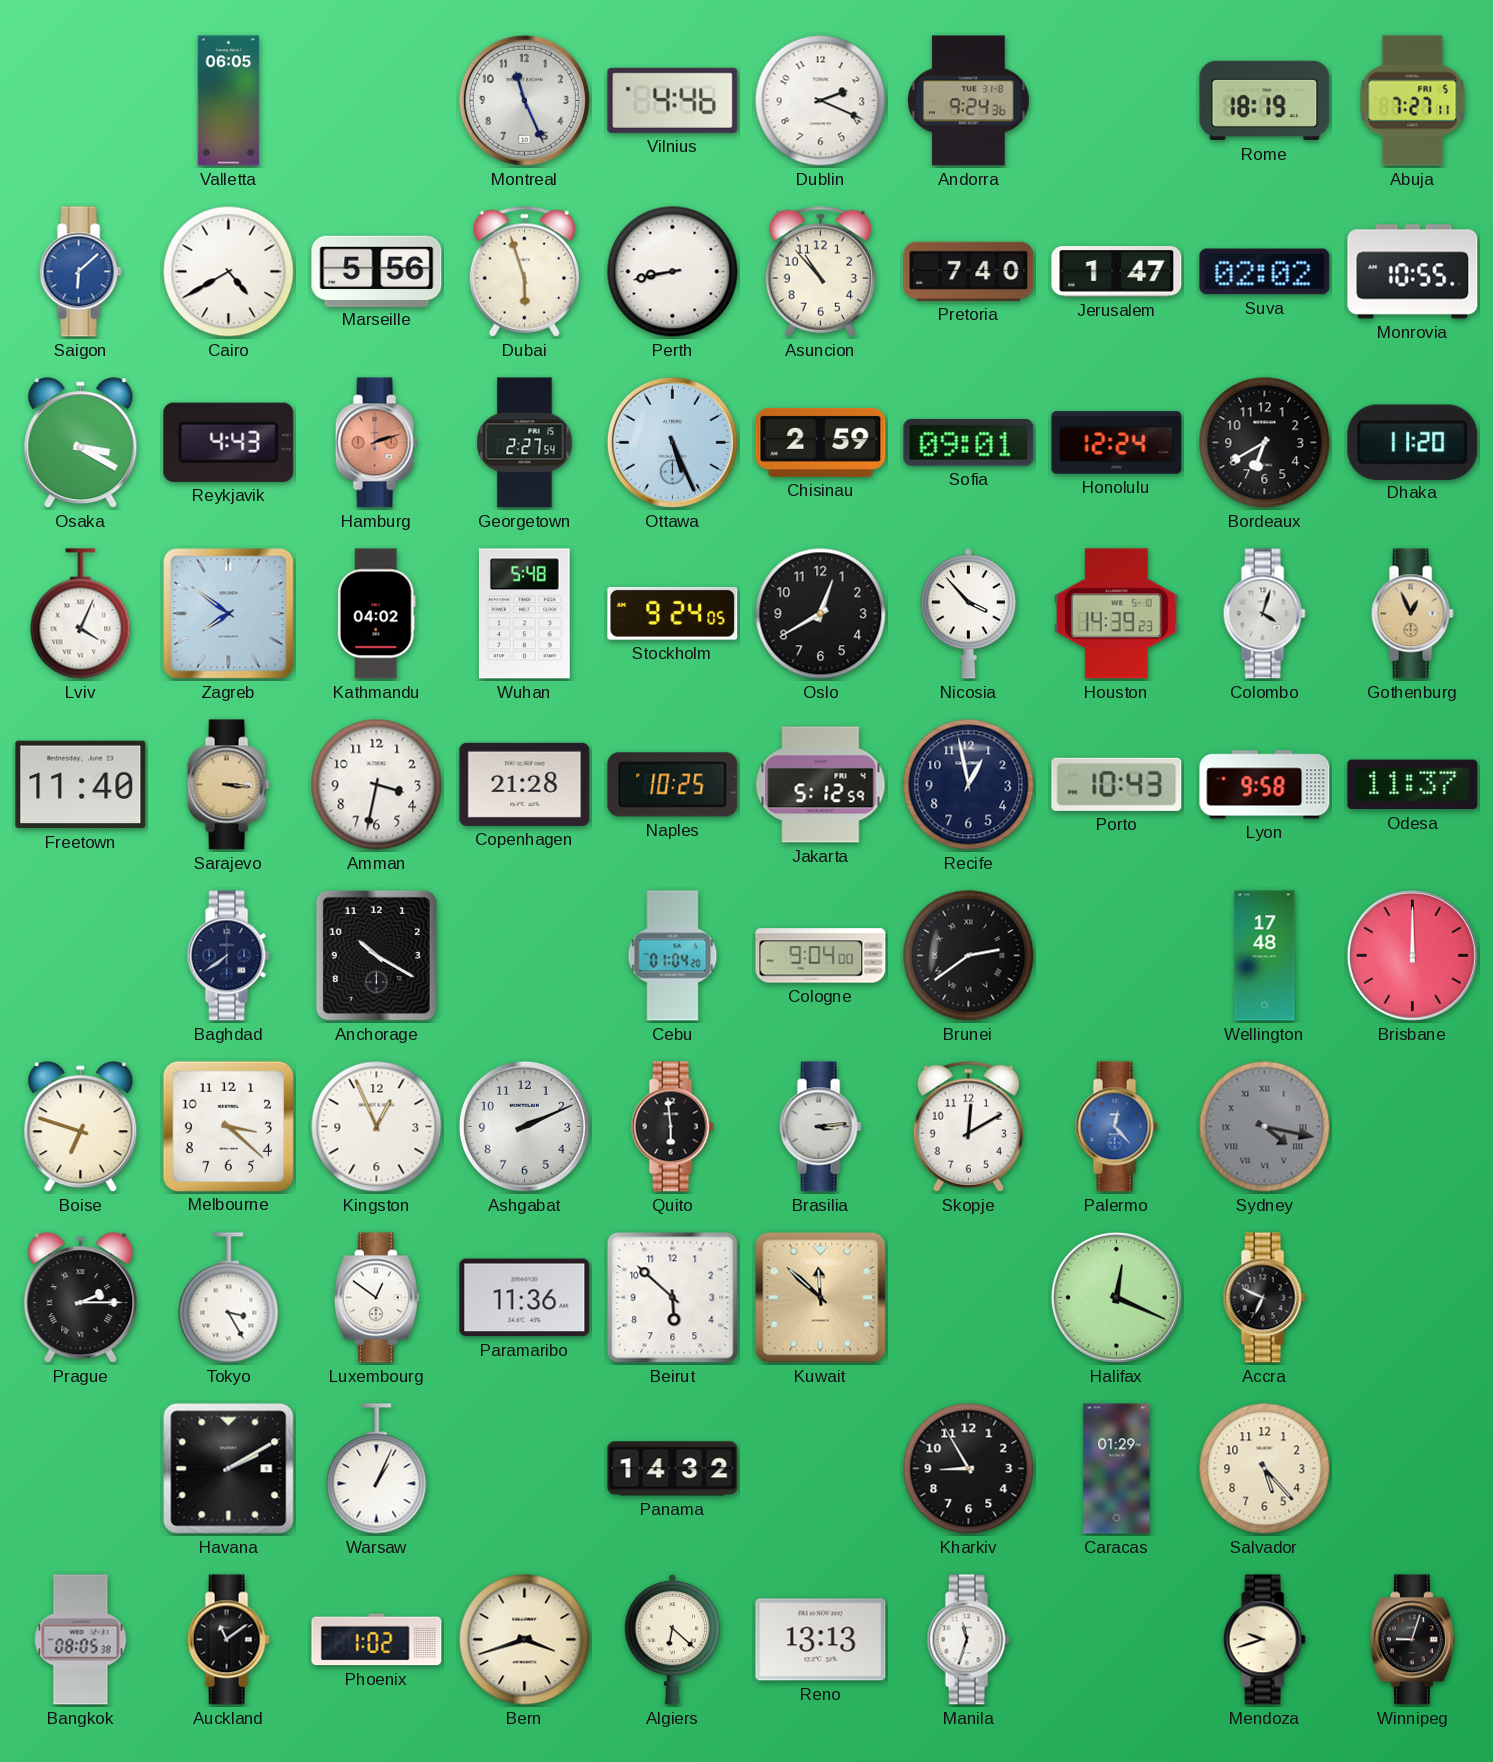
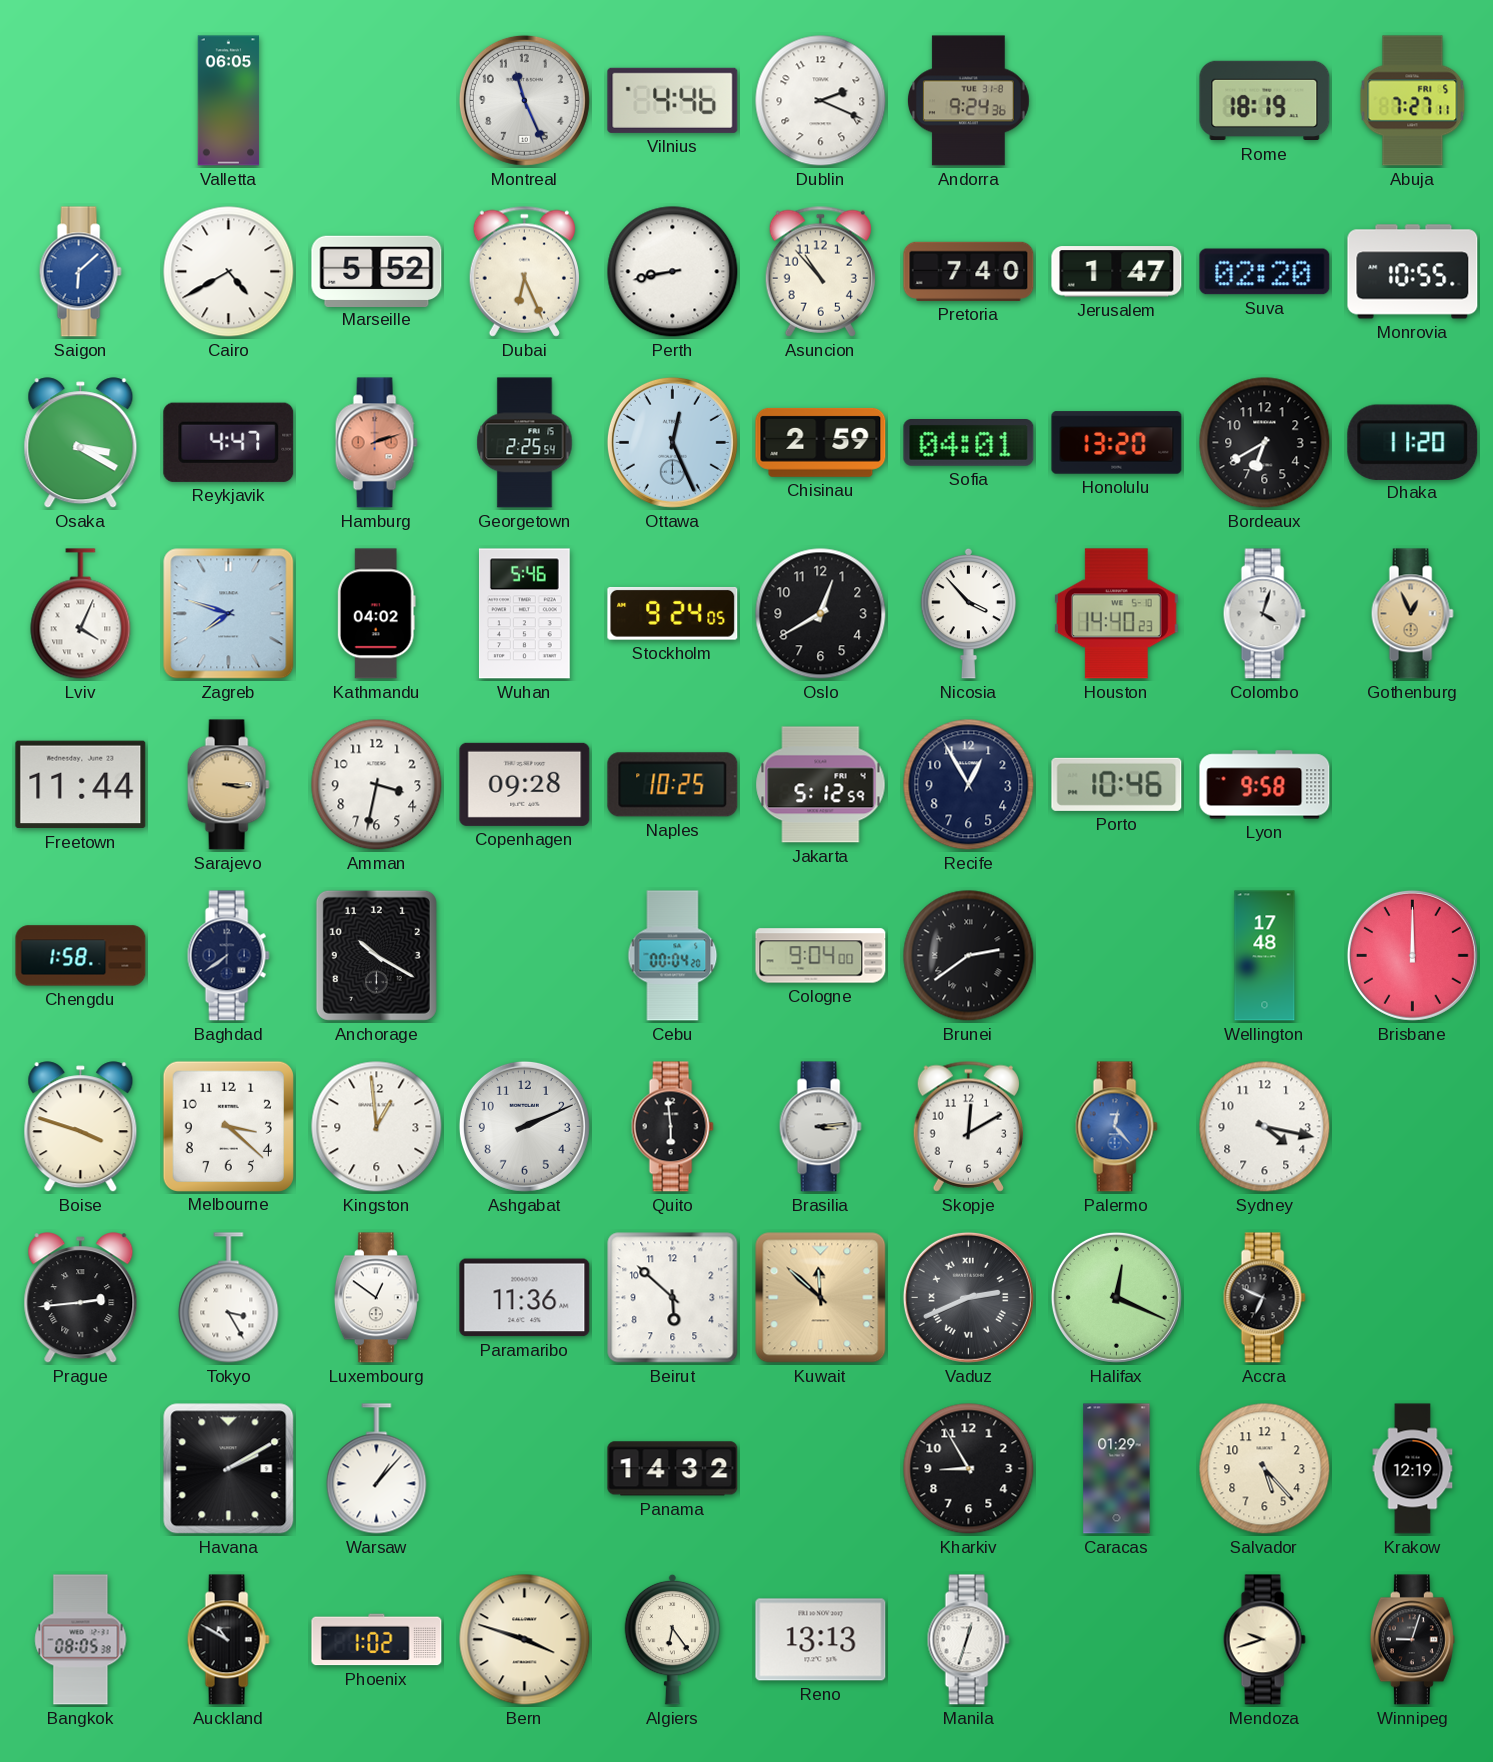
Marseille: 5:56 -> 5:52
Dubai: 5:57 -> 6:26
Suva: 02:02 -> 02:20
Reykjavik: 4:43 -> 4:47
Georgetown: 2:27 -> 2:25
Ottawa: 5:26 -> 12:26
Sofia: 09:01 -> 04:01
Honolulu: 12:24 -> 13:20
Zagreb: 7:51 -> 7:48
Wuhan: 5:48 -> 5:46
Houston: 14:39 -> 14:40
Freetown: 11:40 -> 11:44
Copenhagen: 21:28 -> 09:28
Recife: 12:58 -> 12:55
Porto: 10:43 -> 10:46
Odesa: 11:37 -> none
Chengdu: none -> 1:58
Cebu: 01:04 -> 00:04
Boise: 6:48 -> 3:48
Kingston: 12:56 -> 12:59
Sydney dial: grey -> white
Sydney numerals: Roman -> Arabic
Prague: 2:15 -> 2:44
Vaduz: none -> 2:41
Warsaw: 1:04 -> 1:07
Krakow: none -> 12:19
Auckland: 11:09 -> 10:50
Bern: 3:42 -> 3:48
Algiers: 6:22 -> 6:24
Manila: 11:33 -> 12:33
